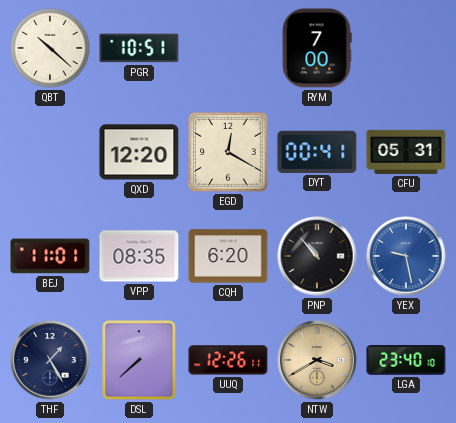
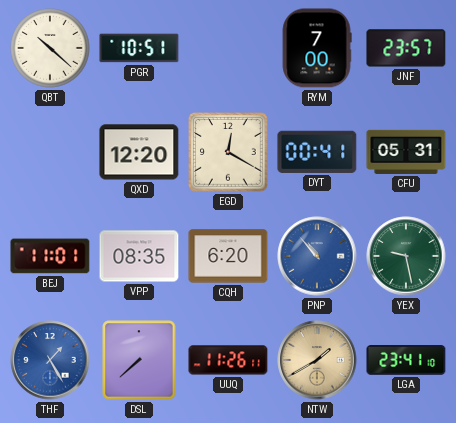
JNF: none -> 23:57
PNP dial: black -> blue
YEX dial: blue -> green
THF dial: navy -> blue
UUQ: 12:26 -> 11:26
NTW: 3:40 -> 1:40
LGA: 23:40 -> 23:41
